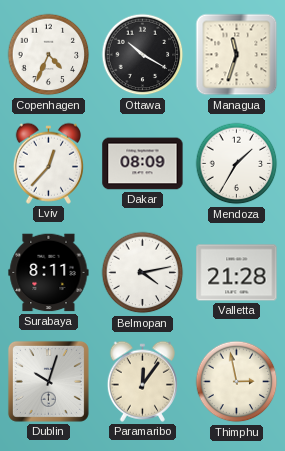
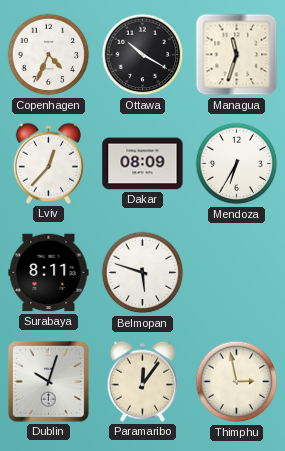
Mendoza: 1:35 -> 6:35
Belmopan: 4:13 -> 5:48
Valletta: 21:28 -> none
